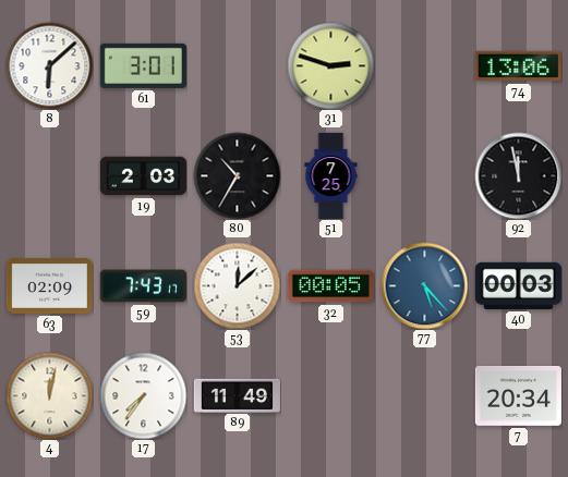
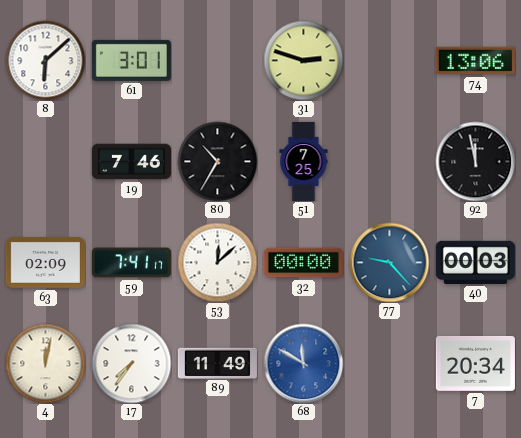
19: 2:03 -> 7:46
59: 7:43 -> 7:41
32: 00:05 -> 00:00
77: 5:23 -> 9:23
68: none -> 11:50
